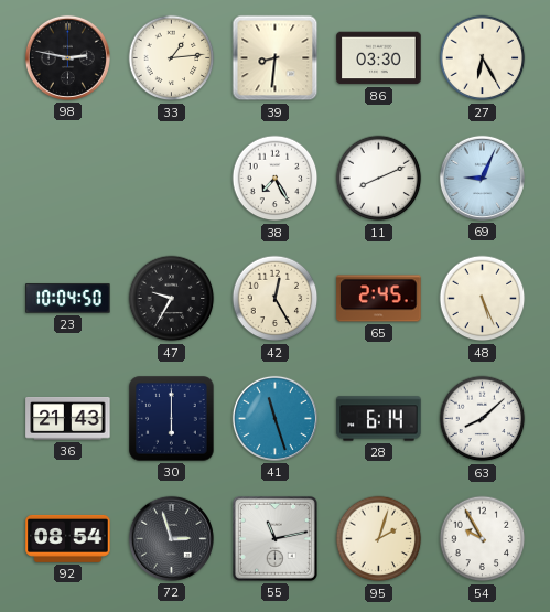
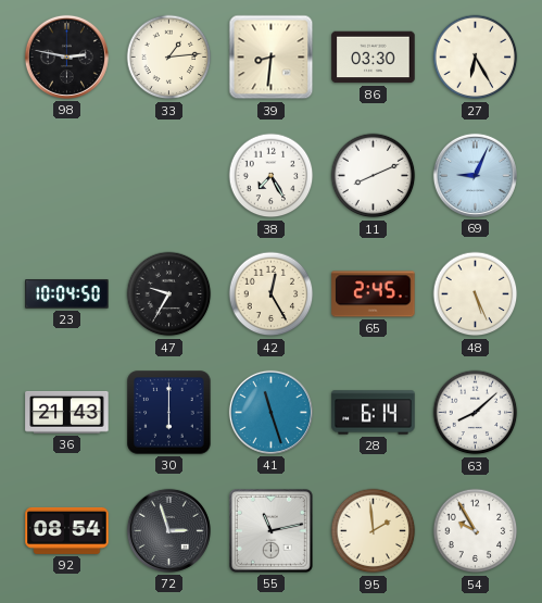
95: 2:03 -> 1:59
